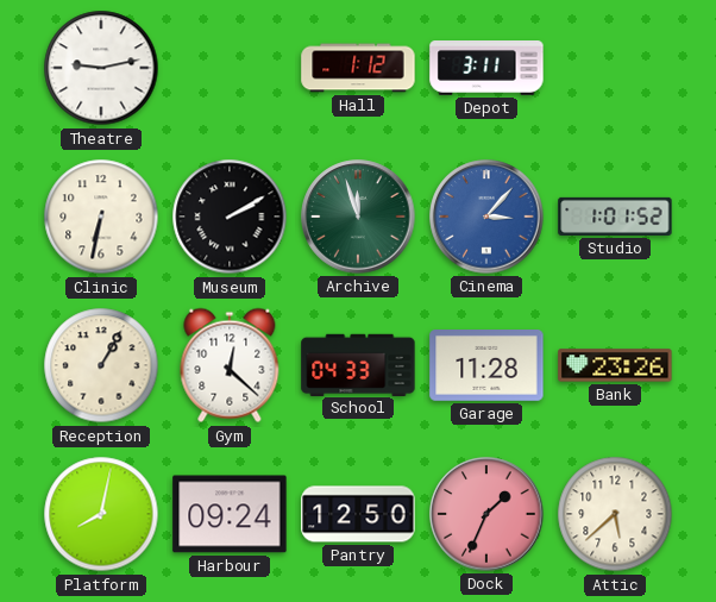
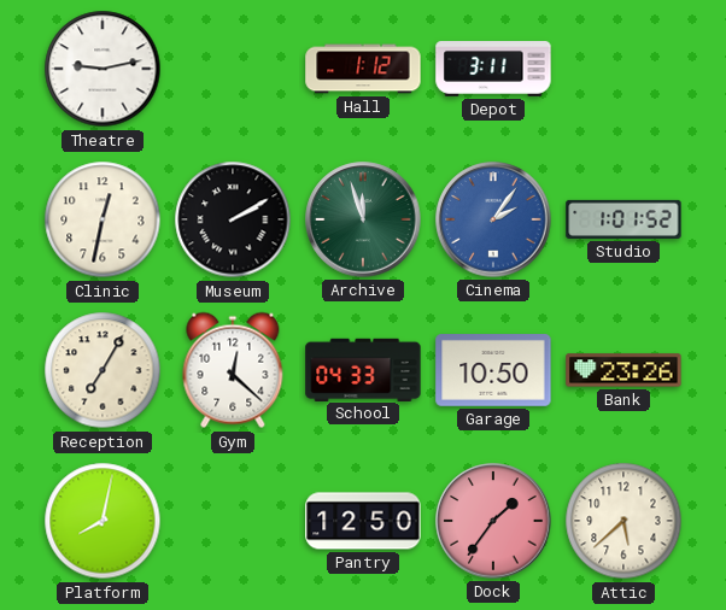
Clinic: 6:32 -> 12:32
Cinema: 3:07 -> 2:06
Reception: 1:05 -> 7:05
Garage: 11:28 -> 10:50
Harbour: 09:24 -> none
Dock: 1:34 -> 1:36
